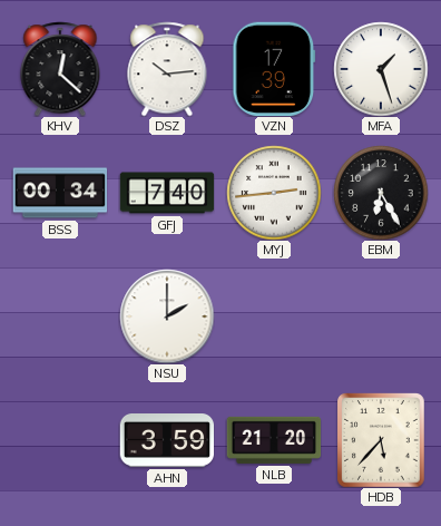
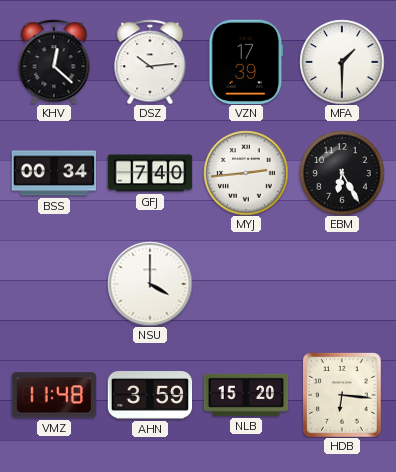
MFA: 1:27 -> 1:30
NSU: 2:00 -> 4:00
VMZ: none -> 11:48
NLB: 21:20 -> 15:20
HDB: 5:37 -> 6:16
